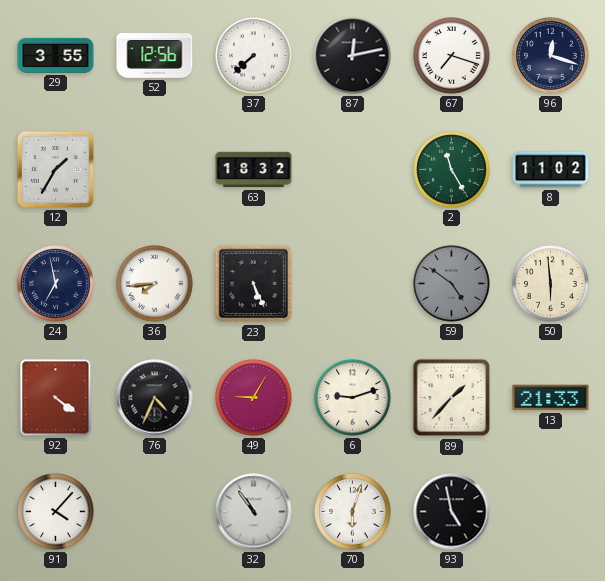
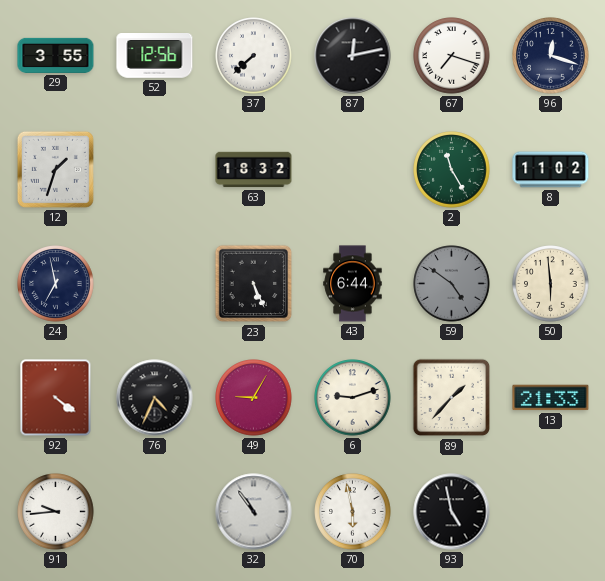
12: 1:35 -> 1:33
36: 7:44 -> none
43: none -> 6:44
91: 4:07 -> 9:44
70: 6:03 -> 5:58
